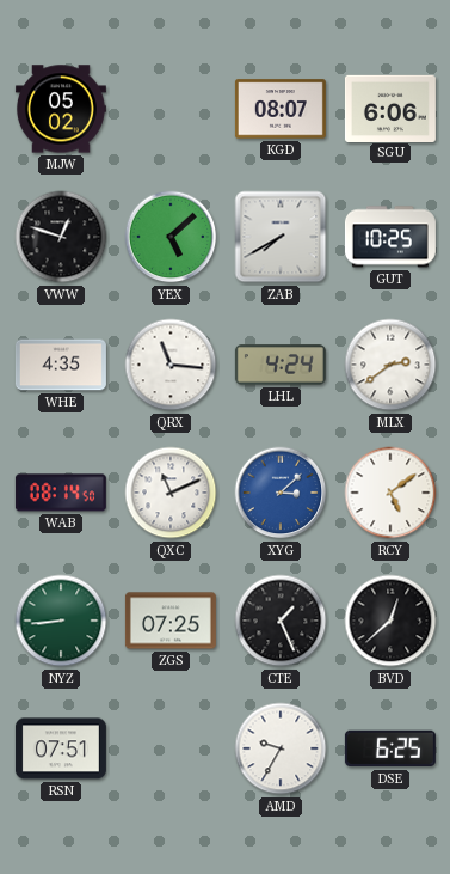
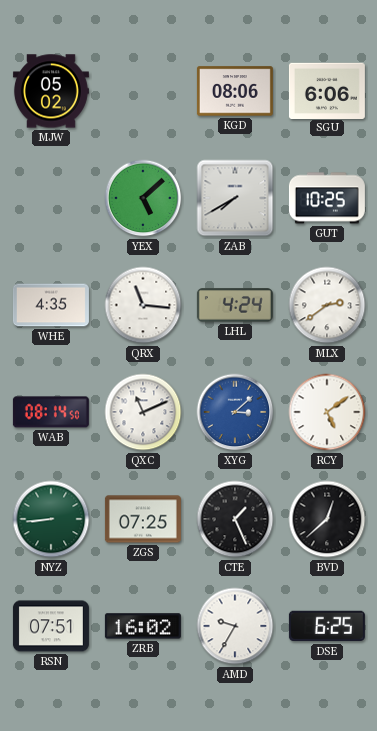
KGD: 08:07 -> 08:06
VWW: 12:48 -> none
ZRB: none -> 16:02
